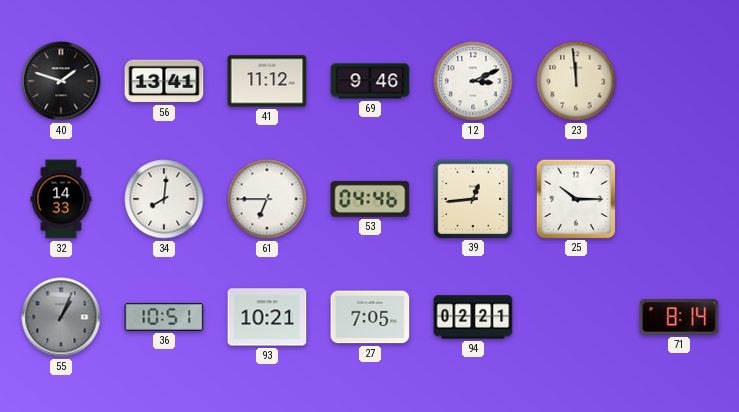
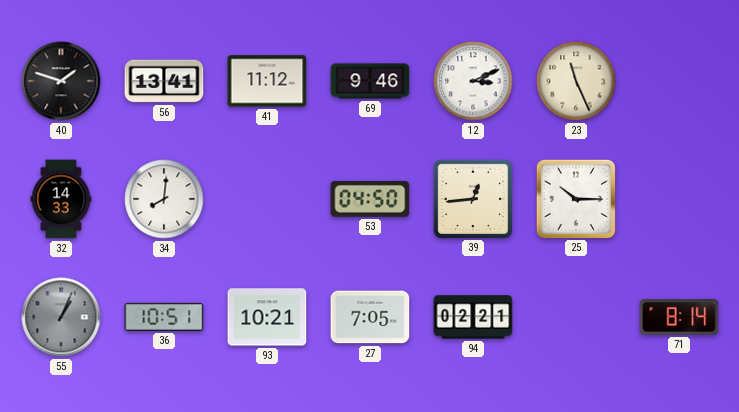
23: 11:59 -> 11:26
61: 6:45 -> none
53: 04:46 -> 04:50
